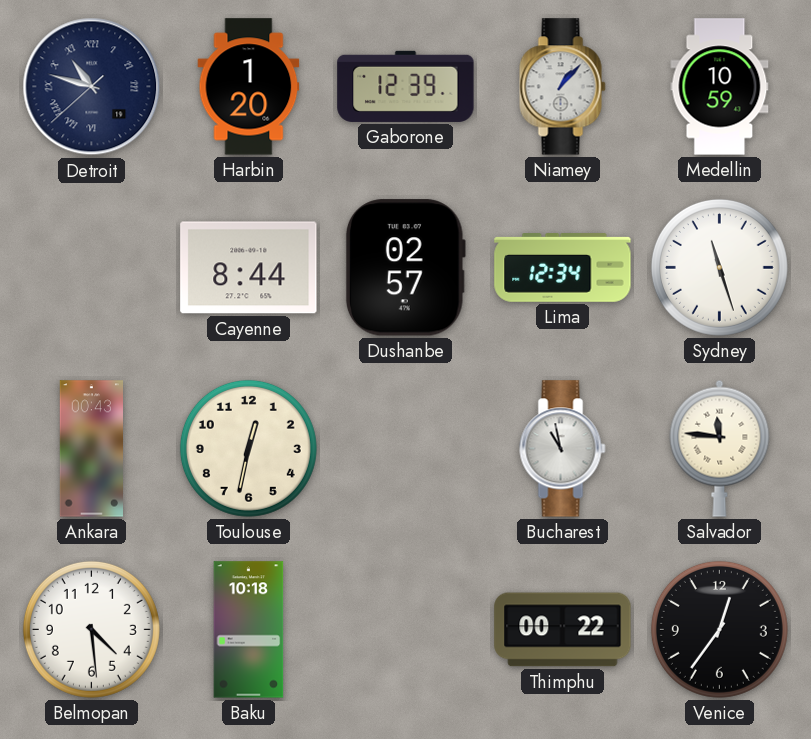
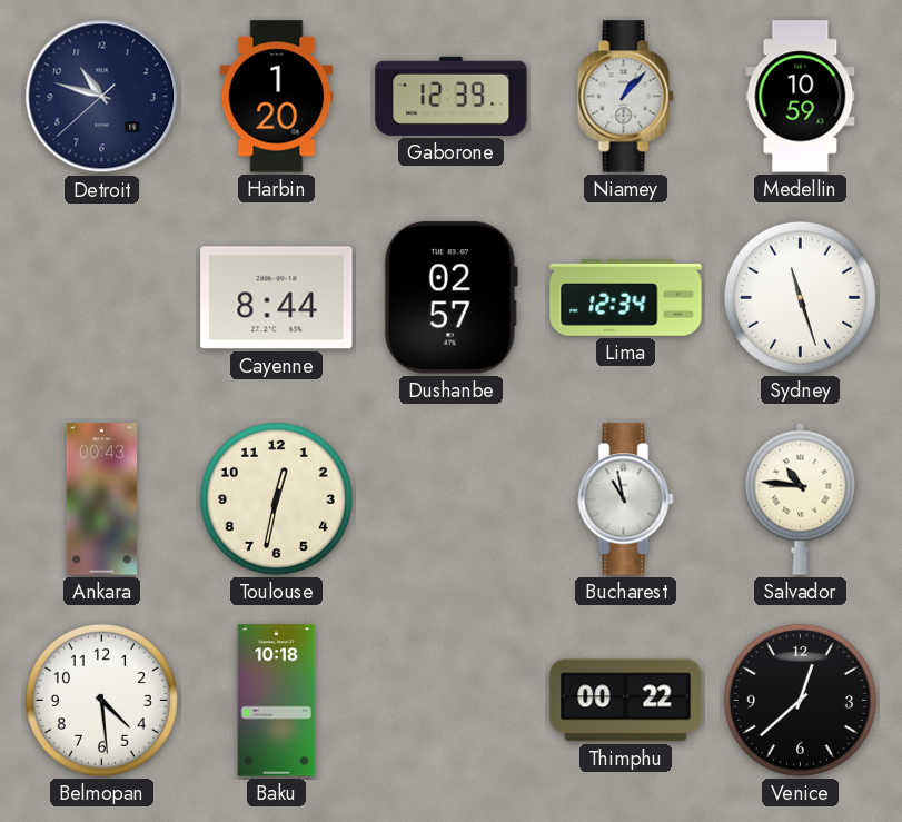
Detroit numerals: Roman -> Arabic
Salvador: 11:46 -> 10:46
Venice: 12:36 -> 12:38
